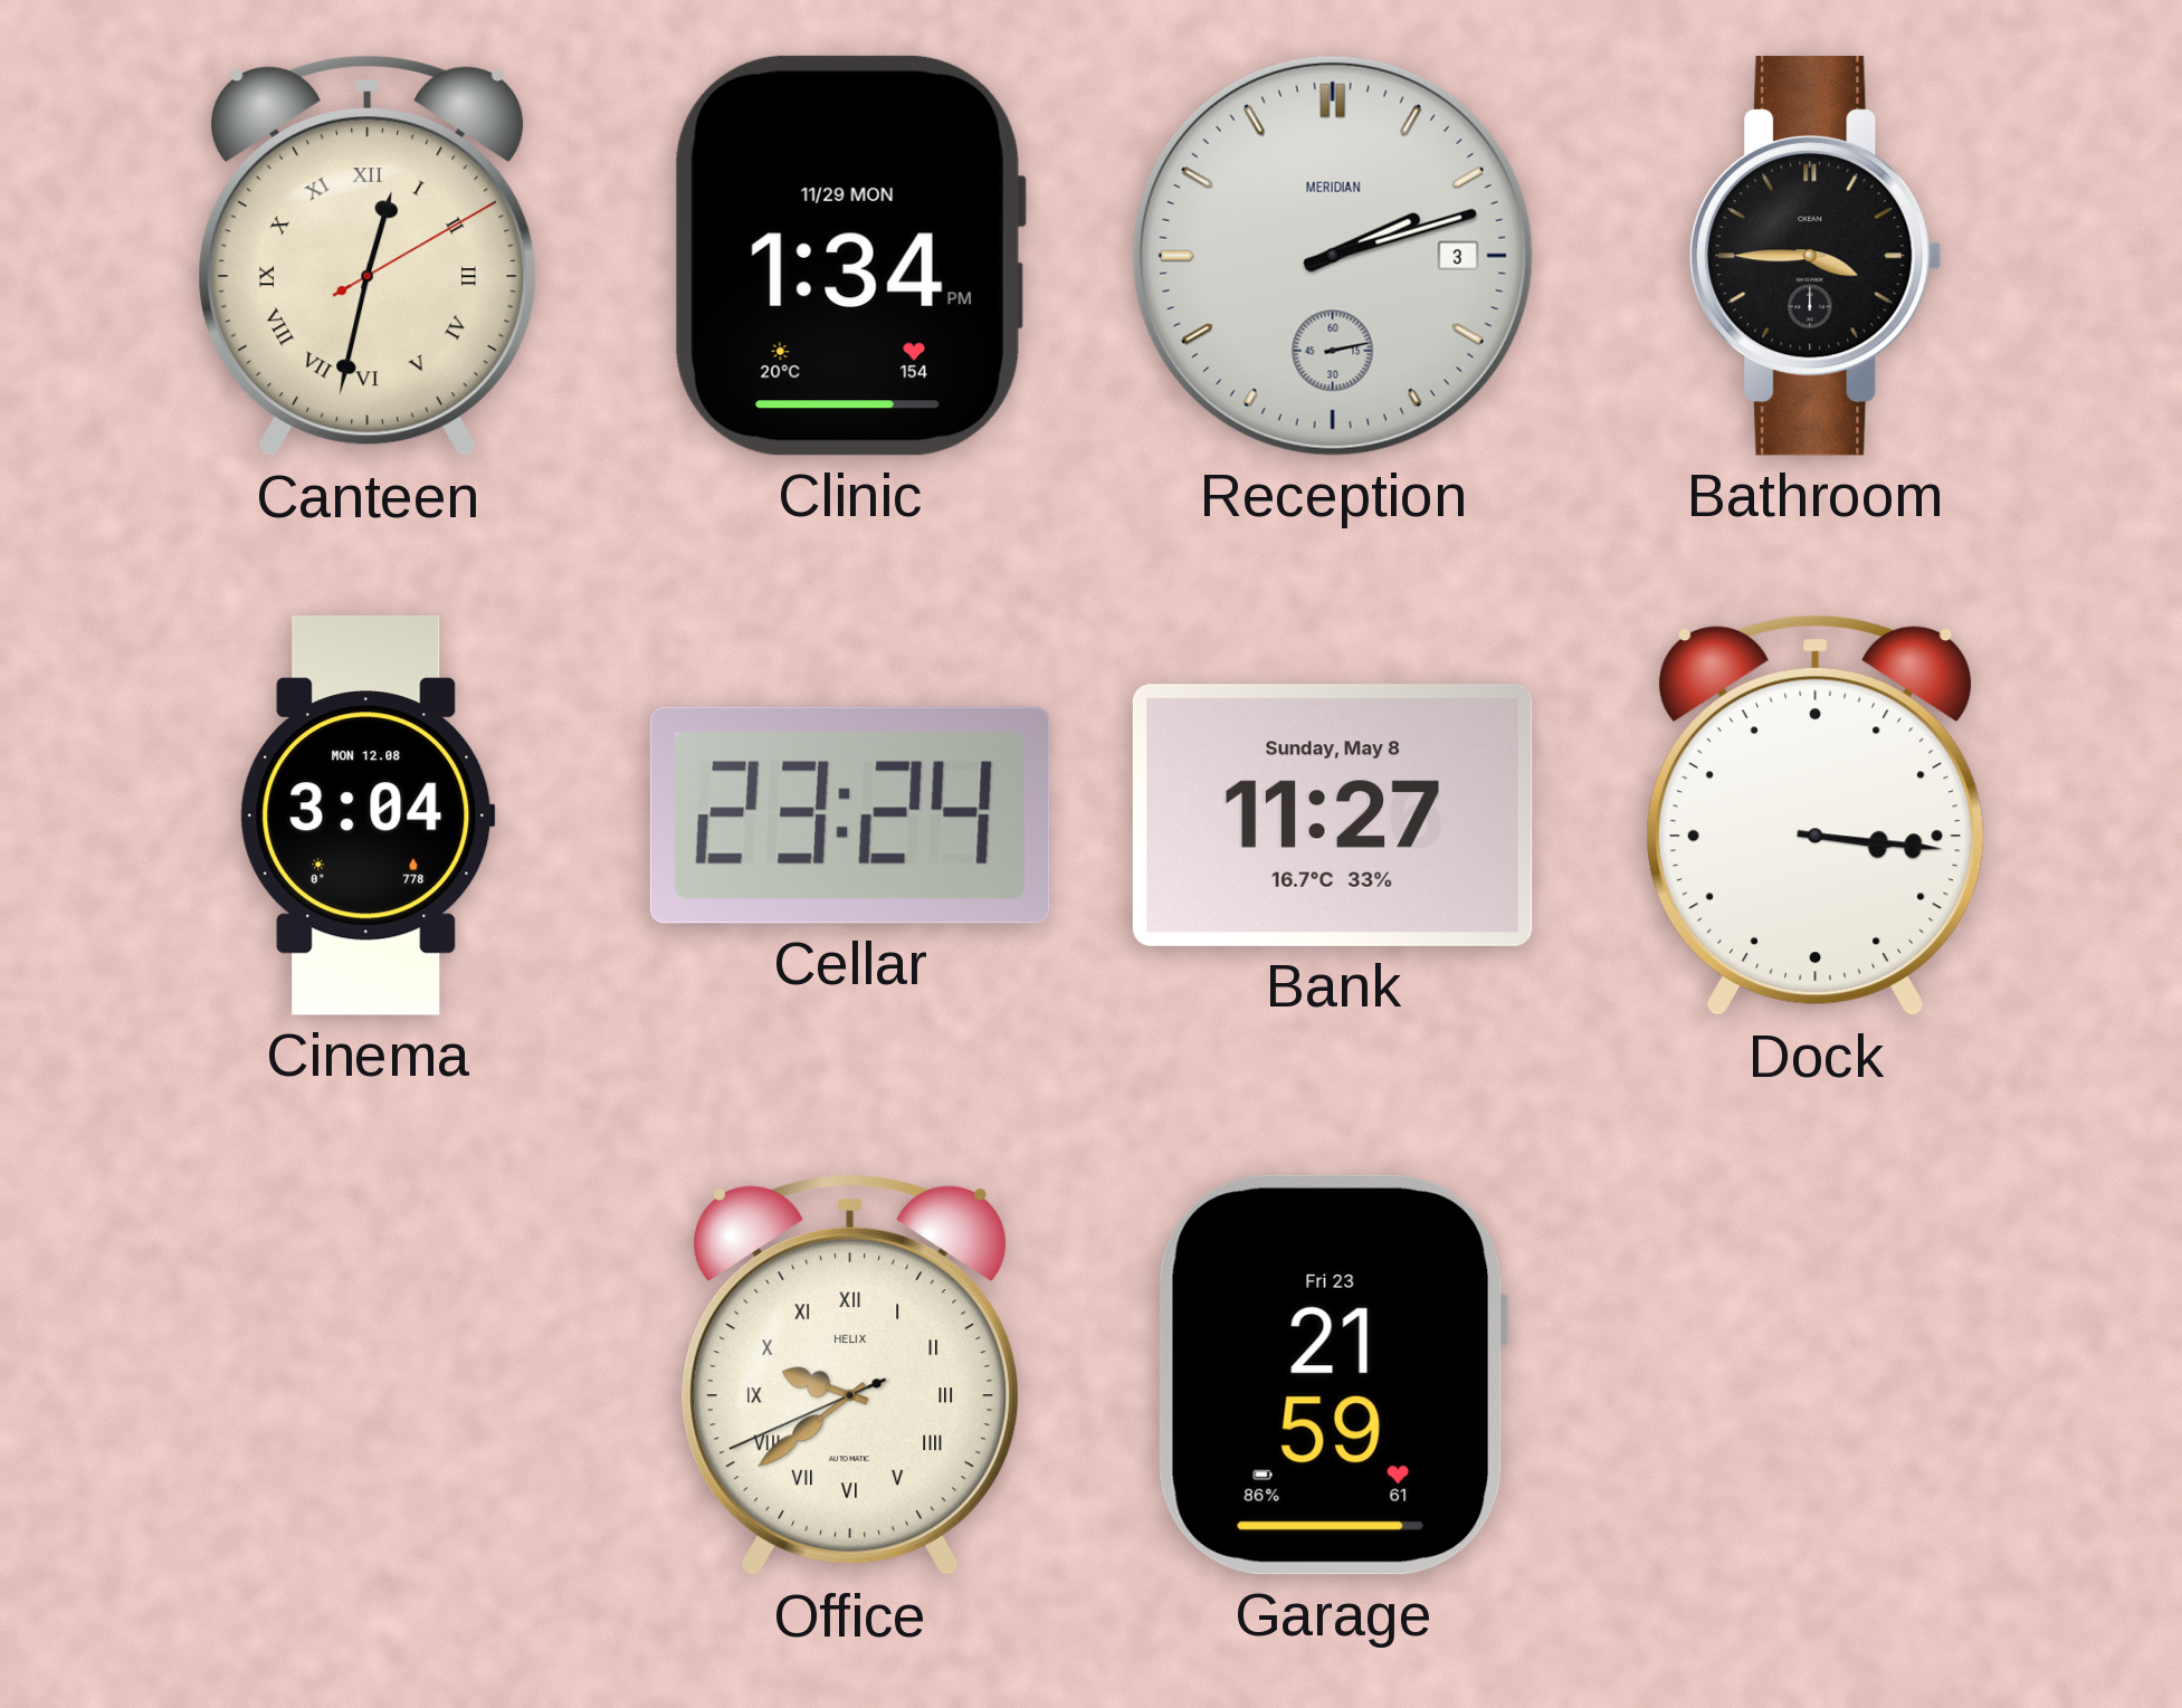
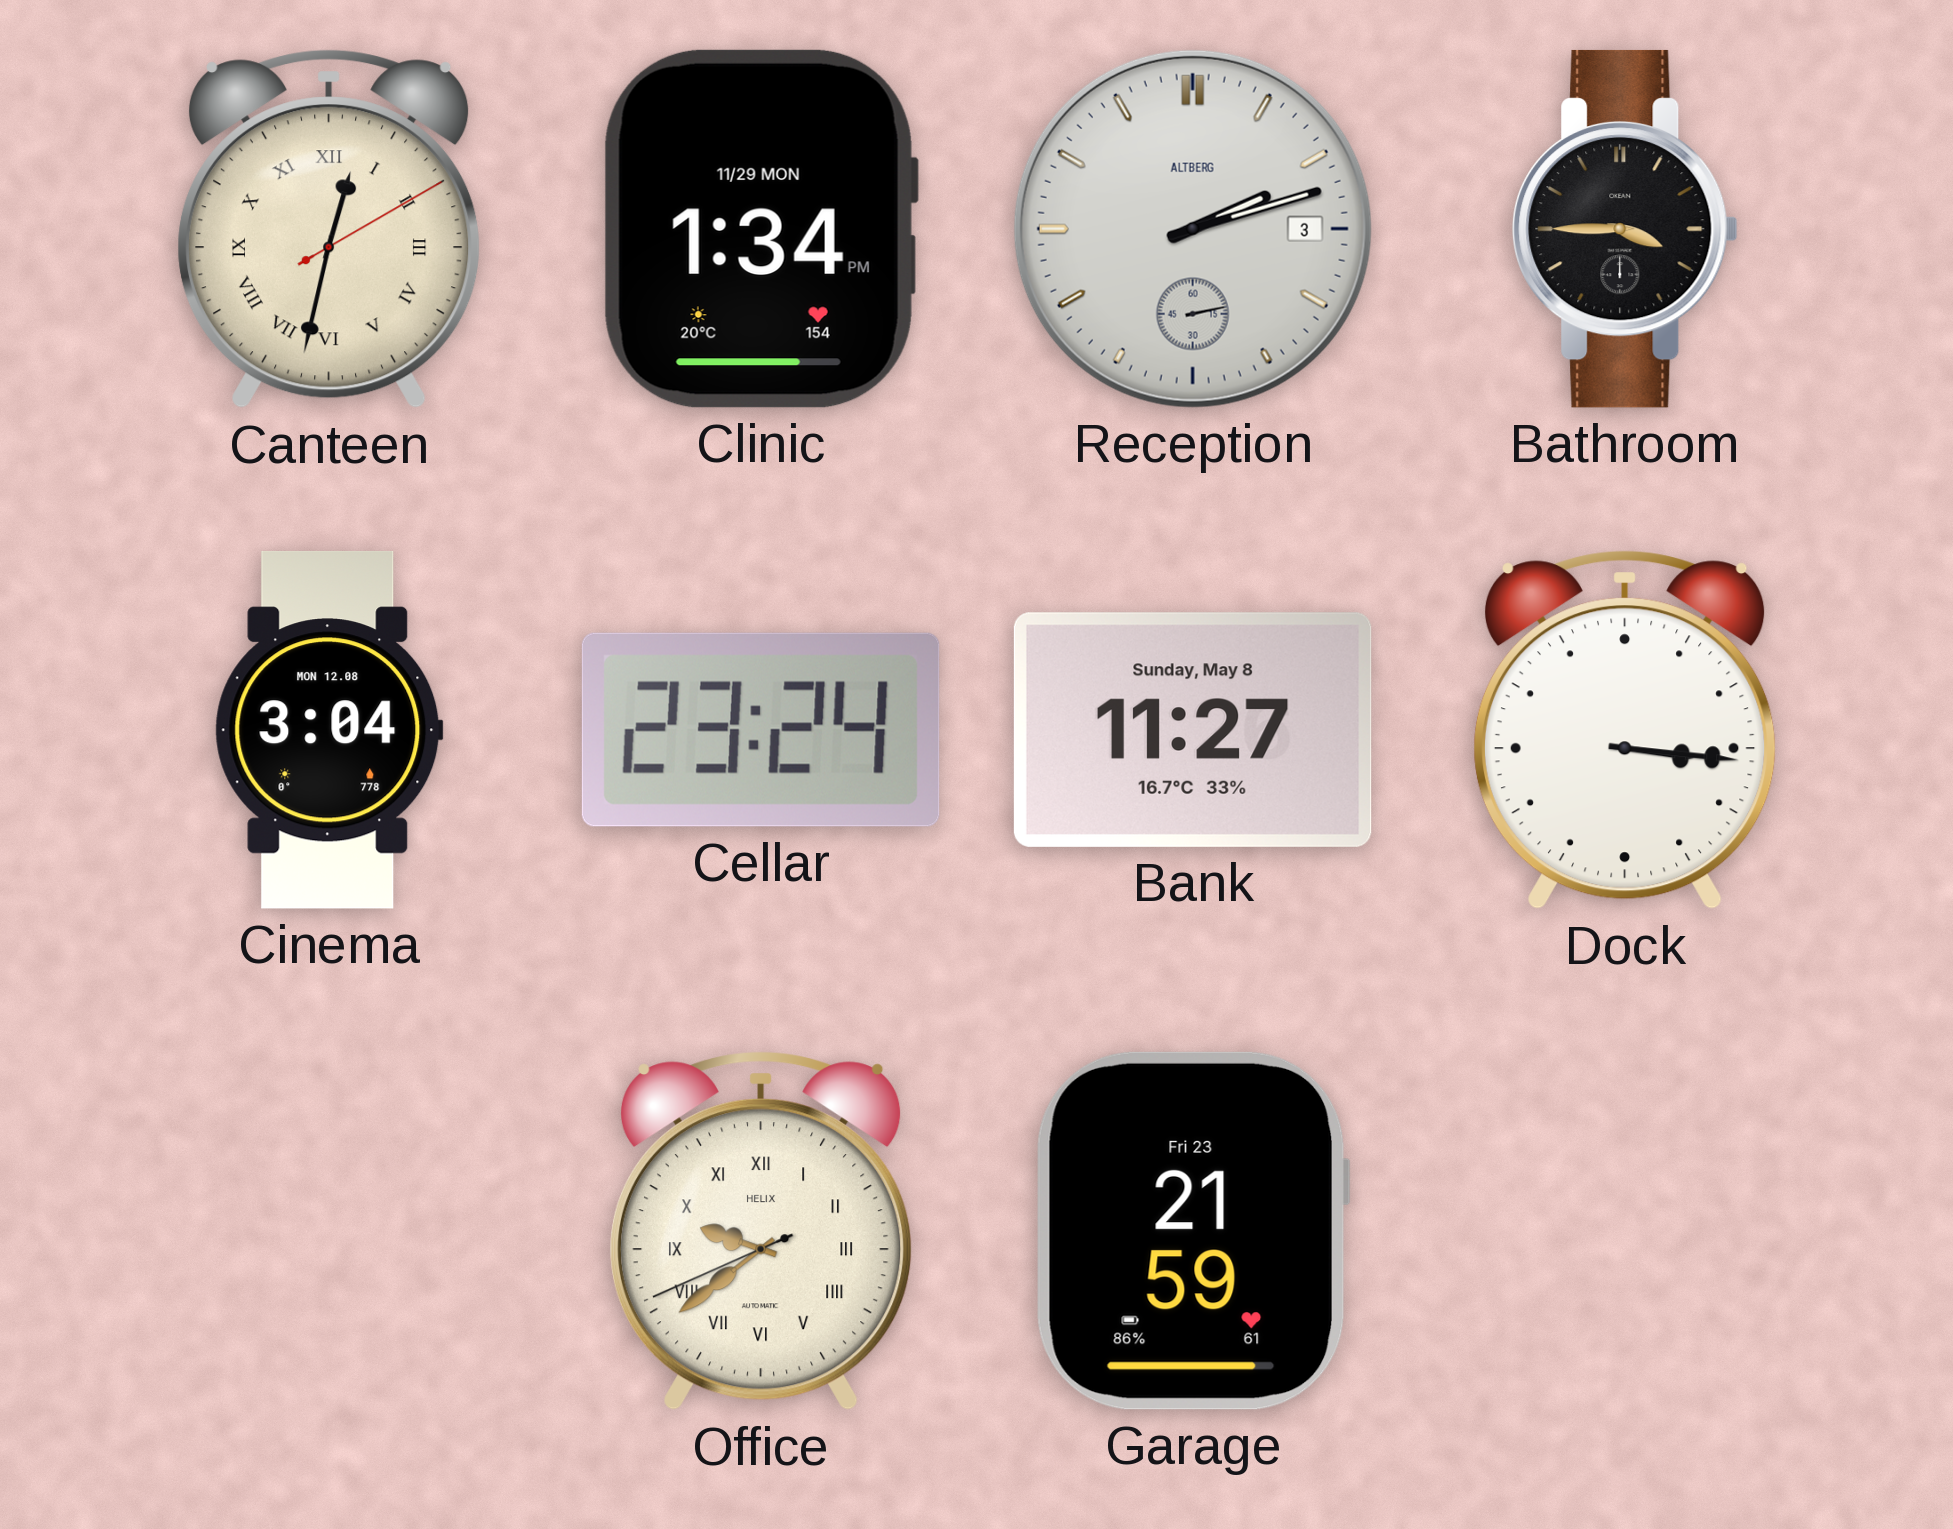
Reception brand: MERIDIAN -> ALTBERG
